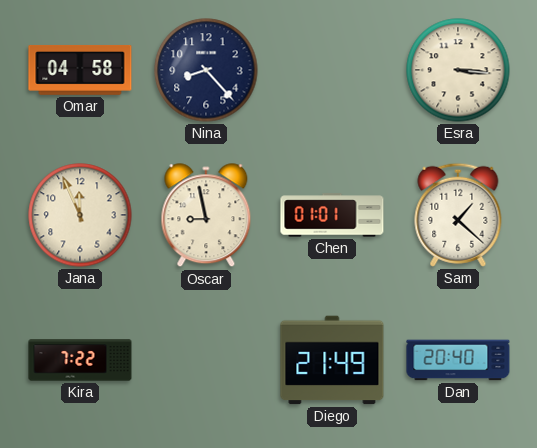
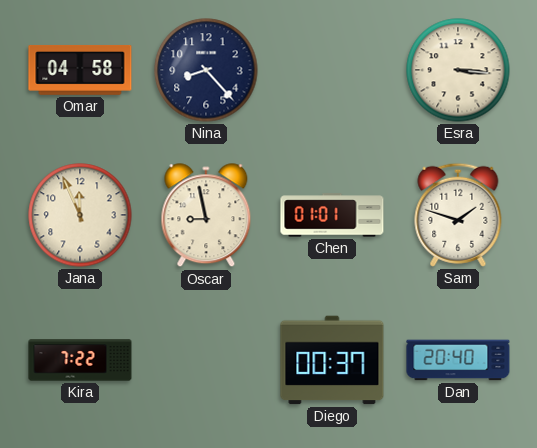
Sam: 1:22 -> 1:48
Diego: 21:49 -> 00:37
